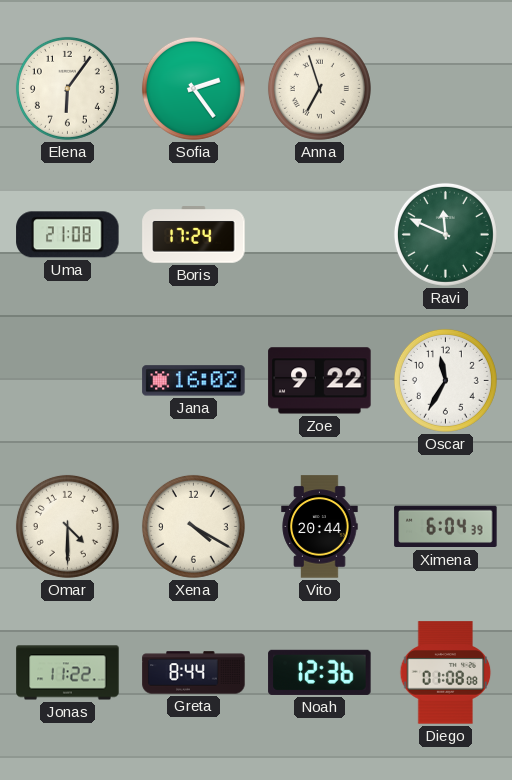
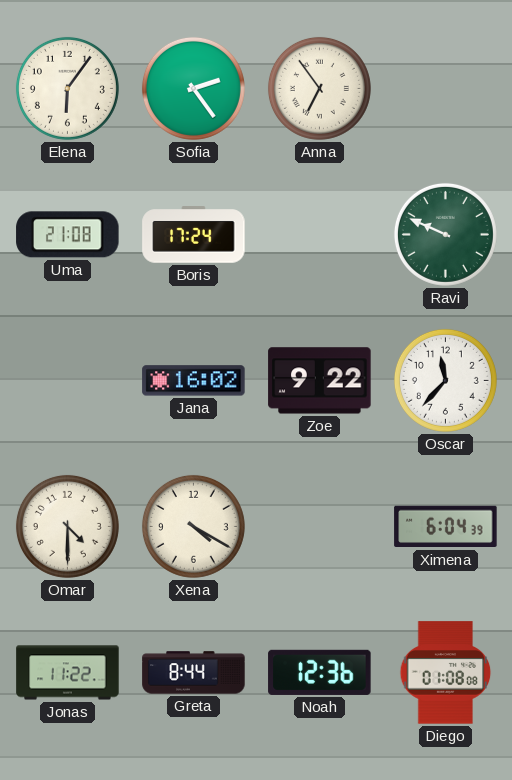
Anna: 6:57 -> 6:54
Ravi: 11:49 -> 9:49
Oscar: 11:35 -> 11:37
Vito: 20:44 -> none
